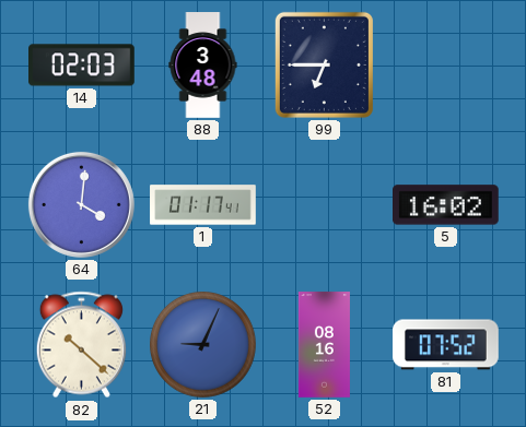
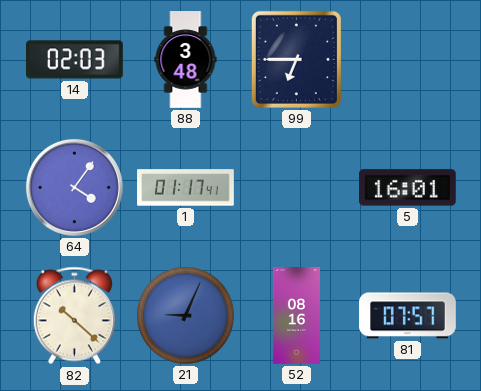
64: 4:01 -> 4:06
5: 16:02 -> 16:01
81: 07:52 -> 07:57
